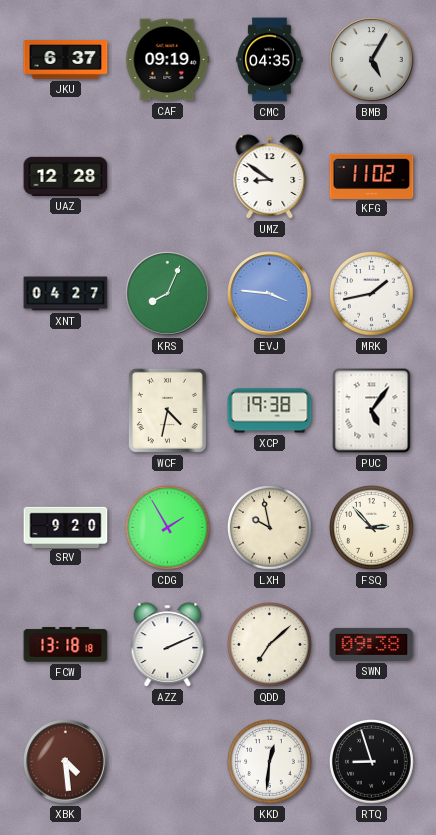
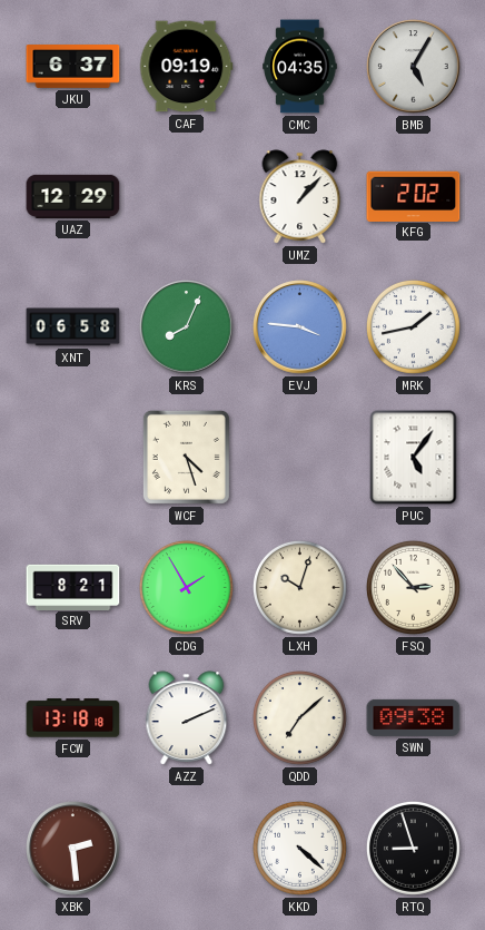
UAZ: 12:28 -> 12:29
UMZ: 8:51 -> 1:07
KFG: 11:02 -> 2:02
XNT: 04:27 -> 06:58
WCF: 4:32 -> 4:27
XCP: 19:38 -> none
SRV: 9:20 -> 8:21
LXH: 9:58 -> 10:03
XBK: 4:29 -> 2:29
KKD: 12:31 -> 4:22
